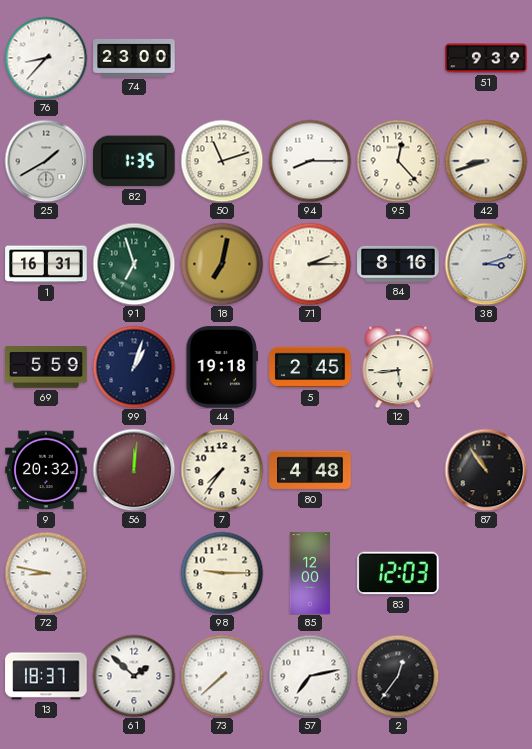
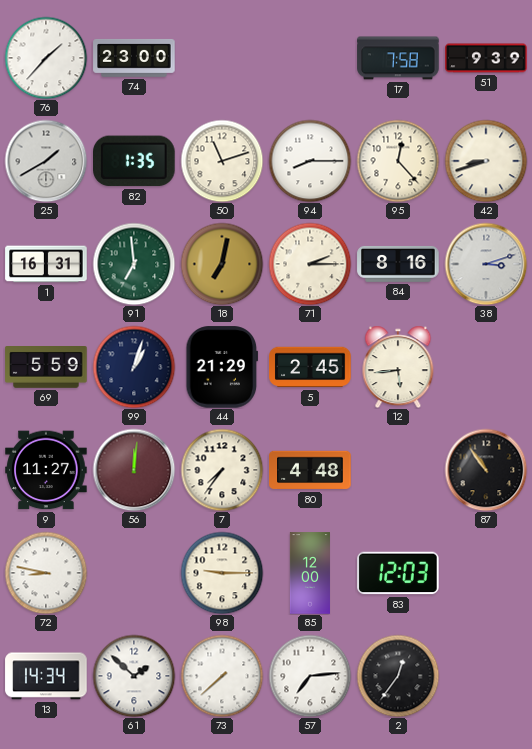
76: 8:37 -> 1:37
17: none -> 7:58
91: 6:57 -> 6:59
44: 19:18 -> 21:29
9: 20:32 -> 11:27
13: 18:37 -> 14:34
57: 7:13 -> 7:14
